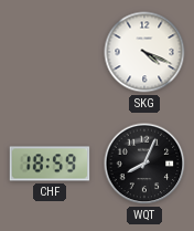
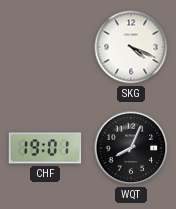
CHF: 18:59 -> 19:01
